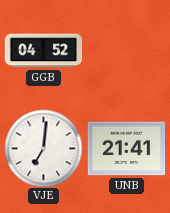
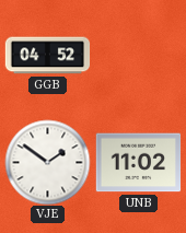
VJE: 7:01 -> 1:51
UNB: 21:41 -> 11:02
